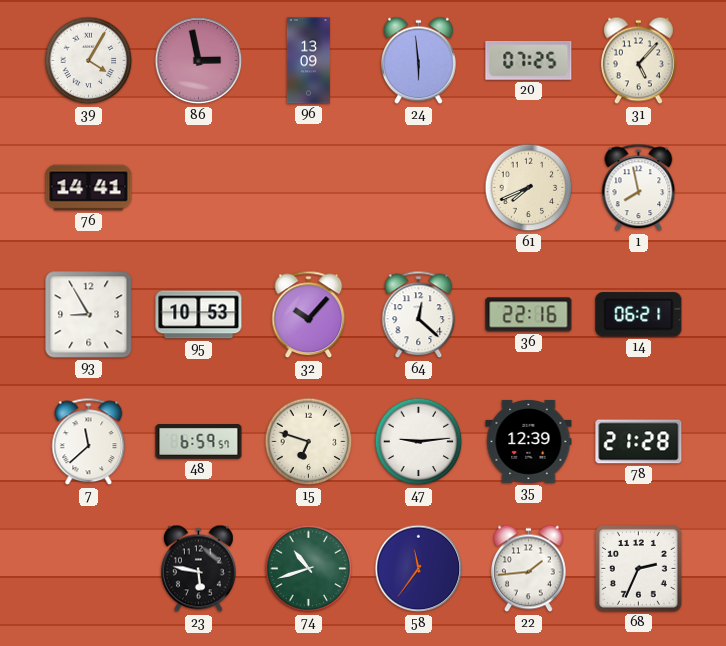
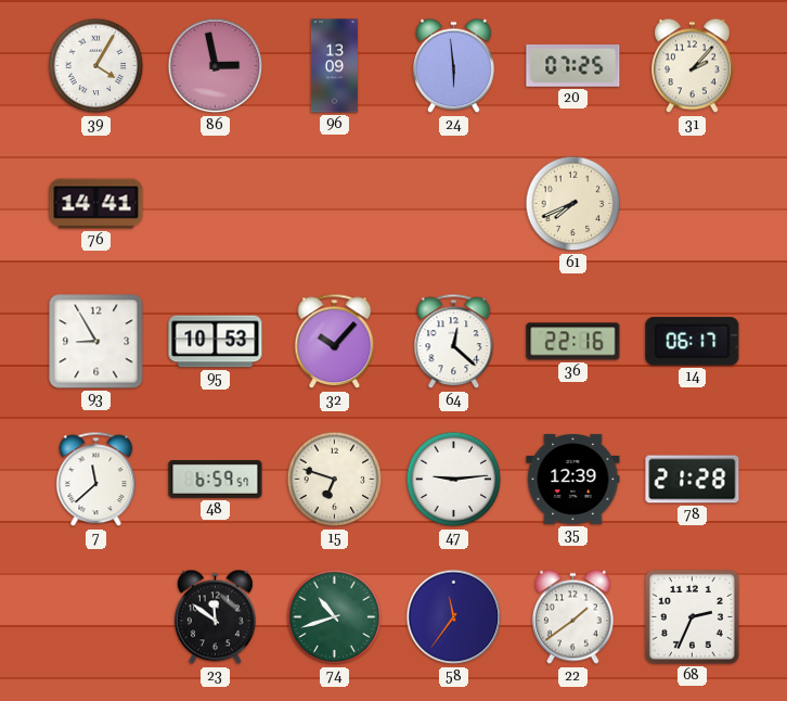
31: 5:07 -> 2:07
1: 7:58 -> none
14: 06:21 -> 06:17
23: 5:47 -> 11:51
22: 1:44 -> 1:39
